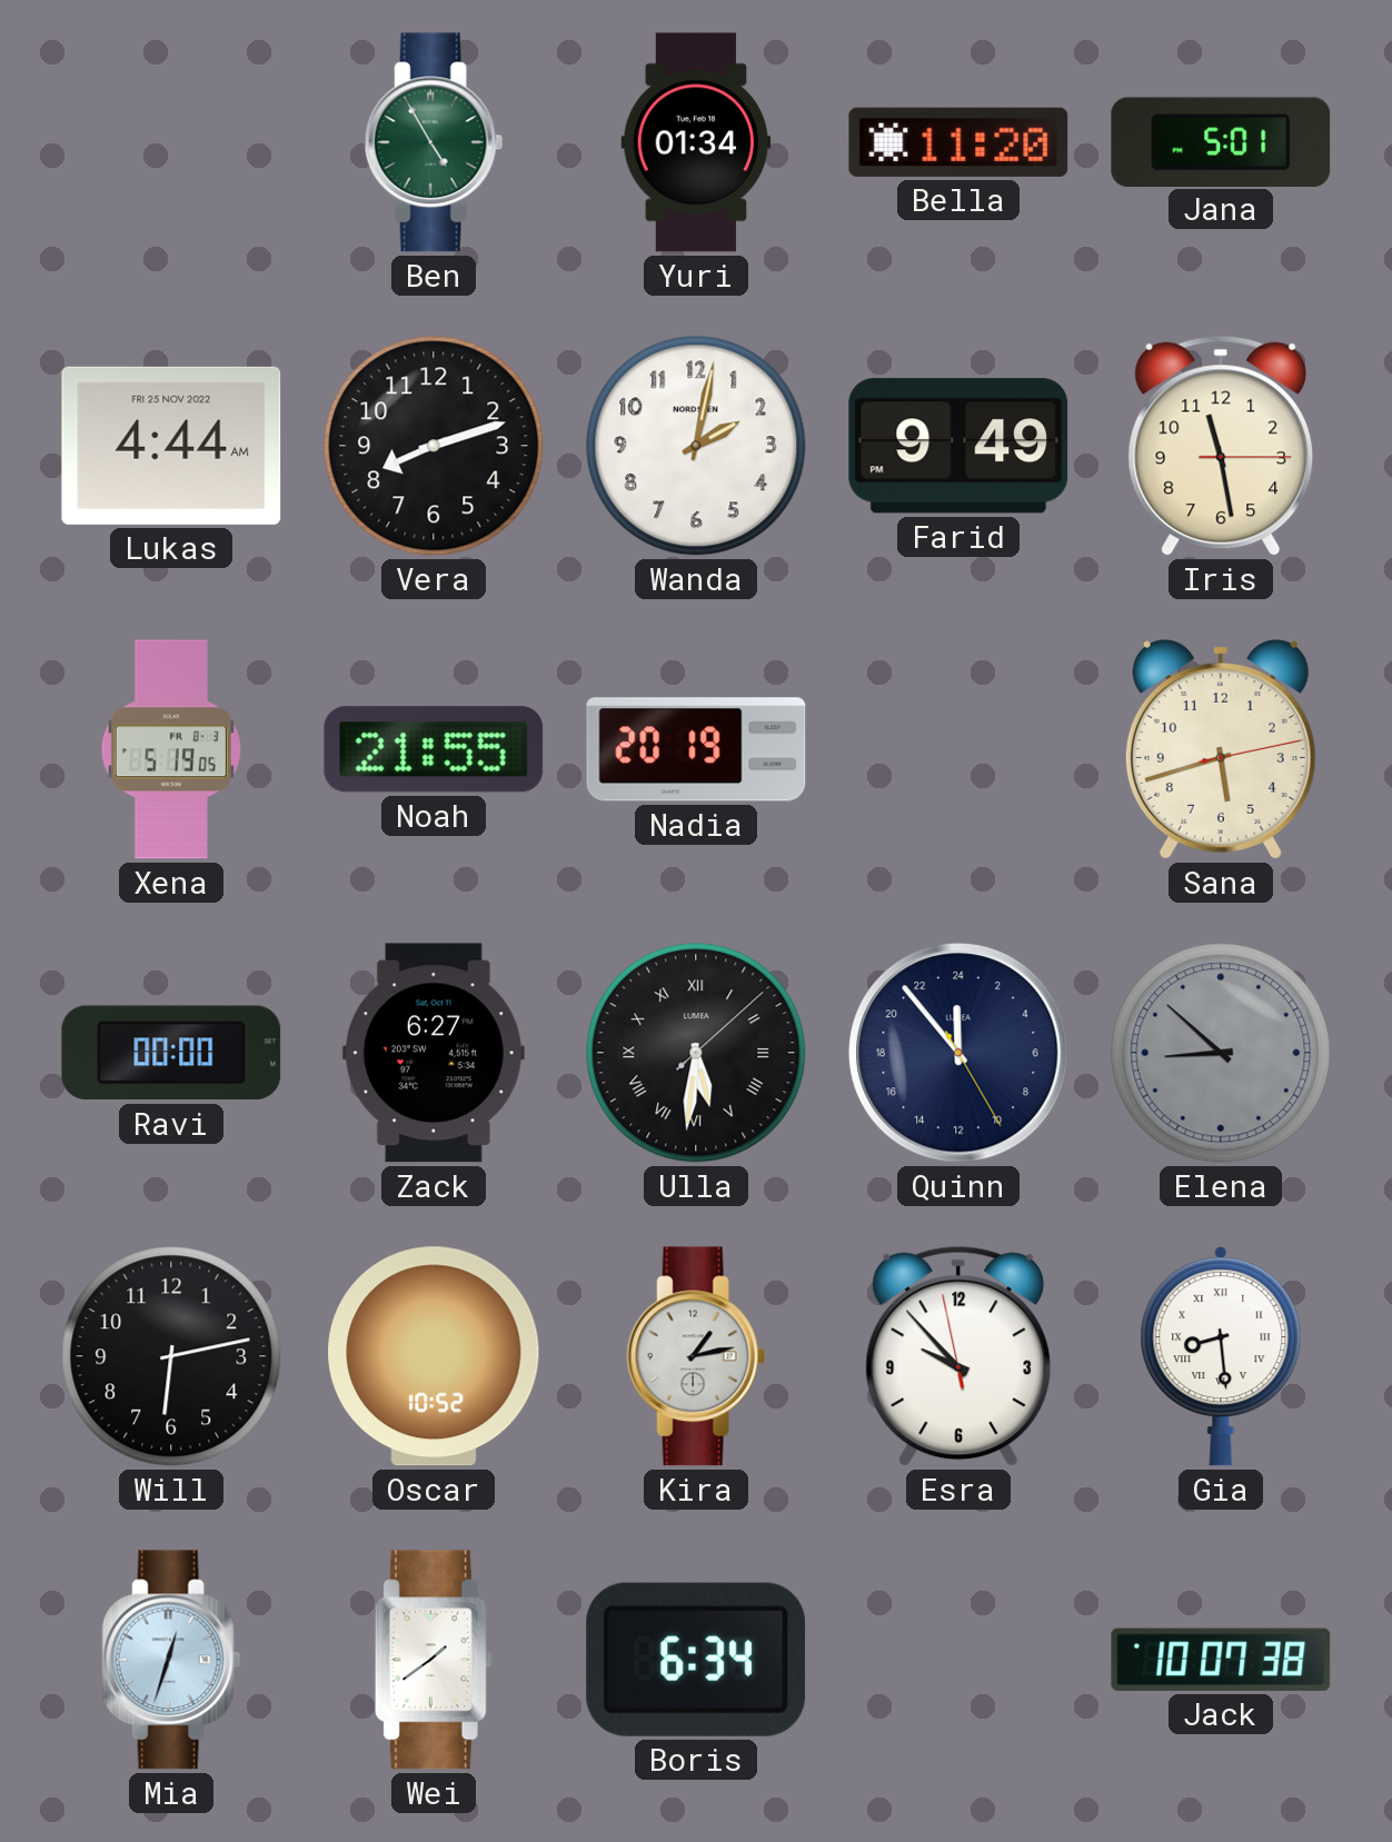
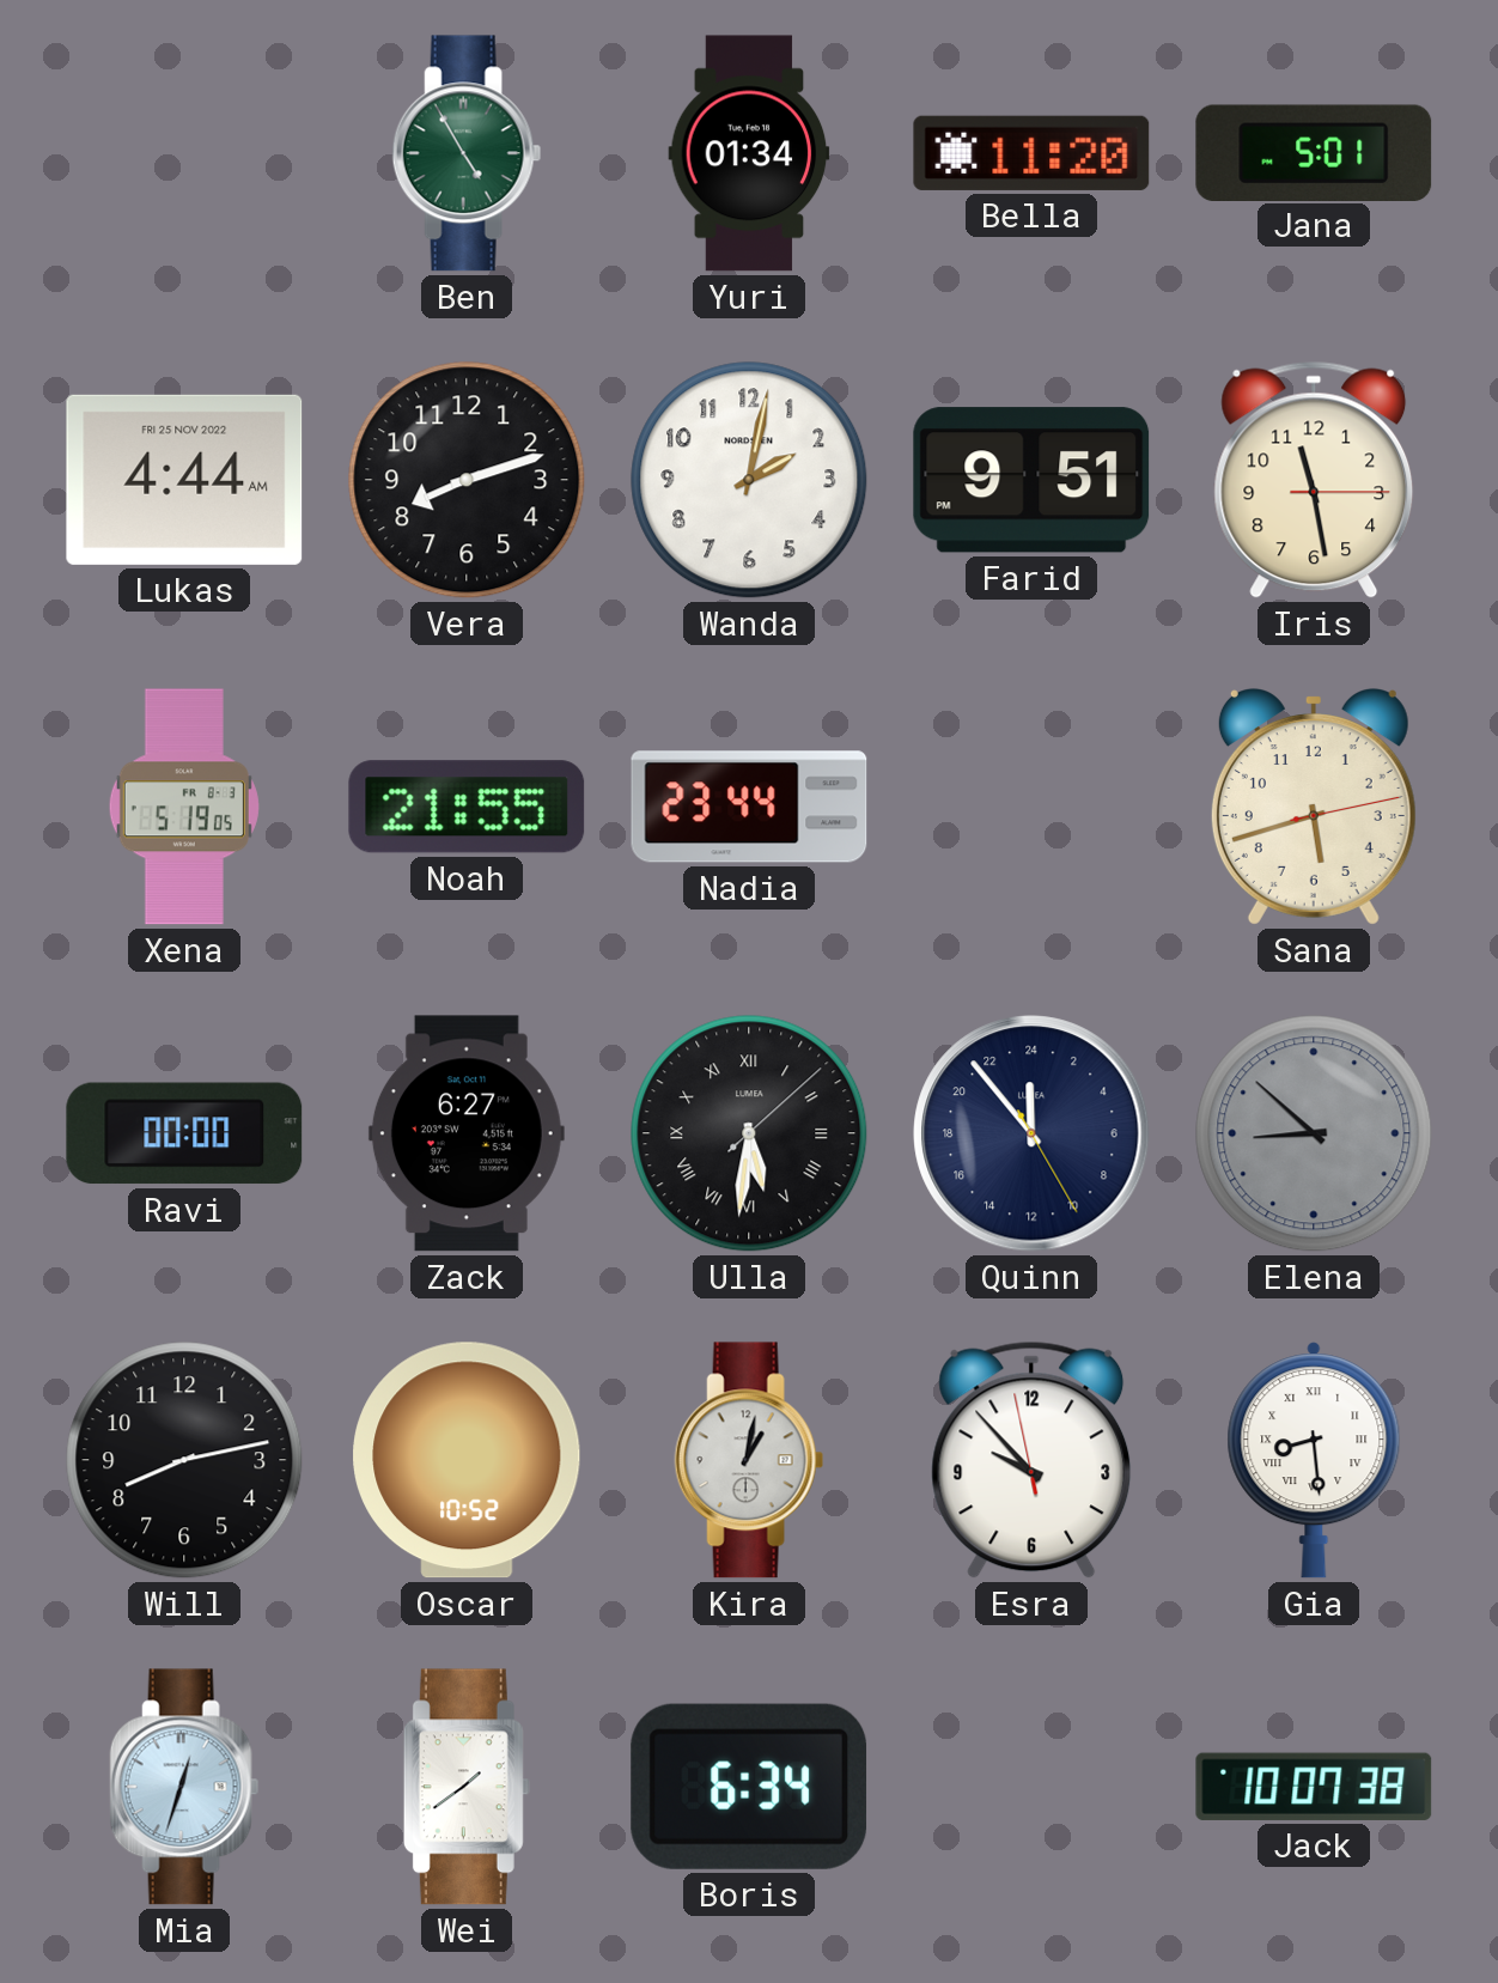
Farid: 9:49 -> 9:51
Nadia: 20:19 -> 23:44
Will: 6:13 -> 8:13
Kira: 1:13 -> 1:02
